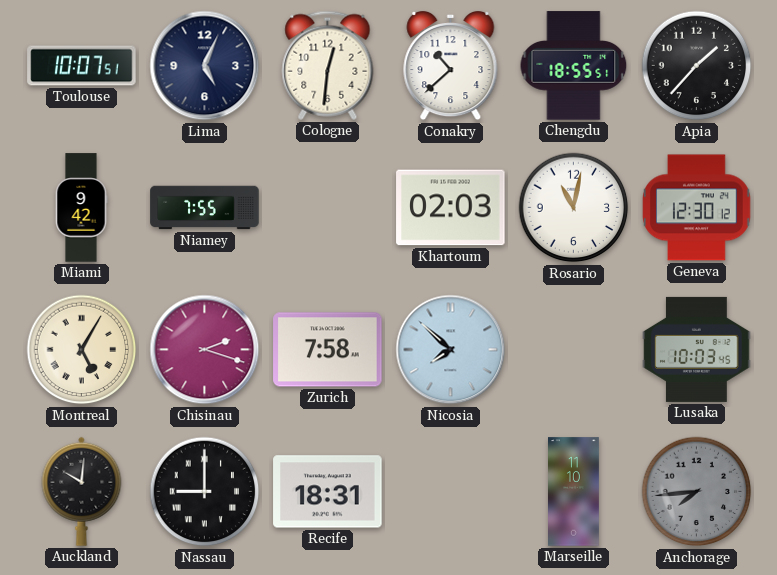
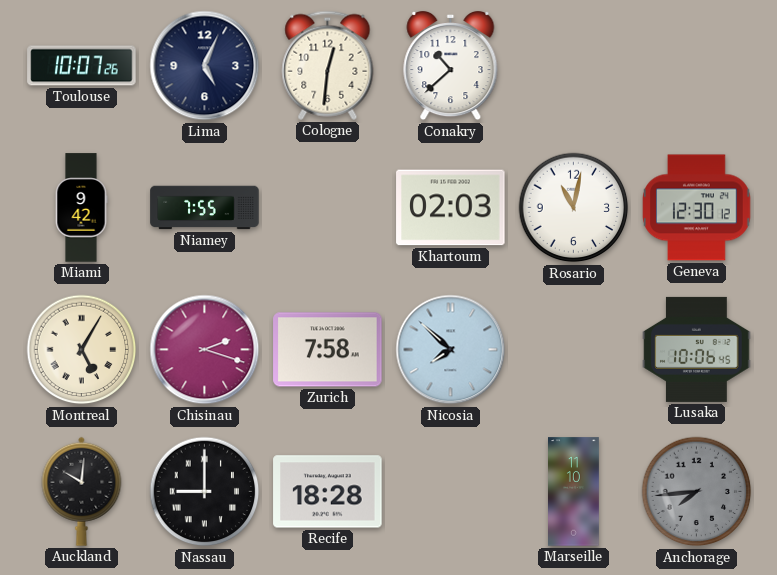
Toulouse: 10:07:51 -> 10:07:26
Chengdu: 18:55 -> none
Apia: 1:37 -> none
Lusaka: 10:03 -> 10:06
Recife: 18:31 -> 18:28
